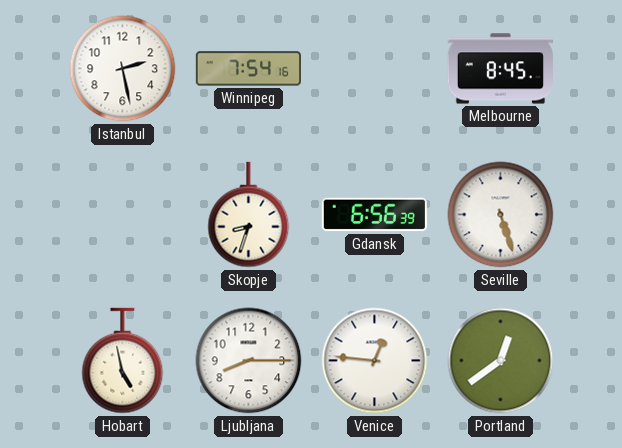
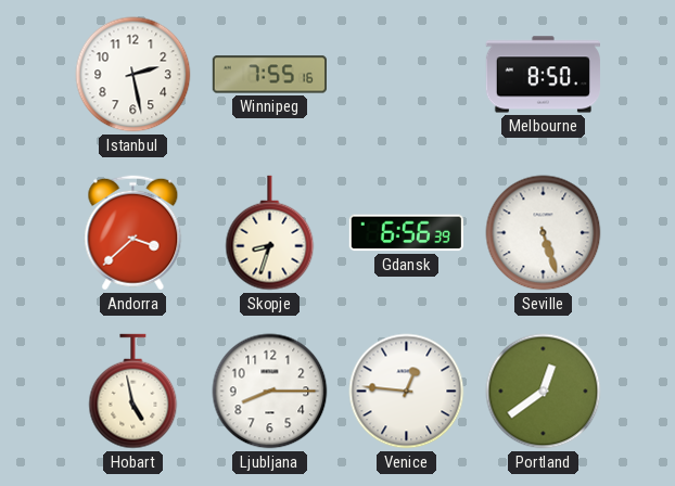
Winnipeg: 7:54 -> 7:55
Melbourne: 8:45 -> 8:50
Andorra: none -> 3:38
